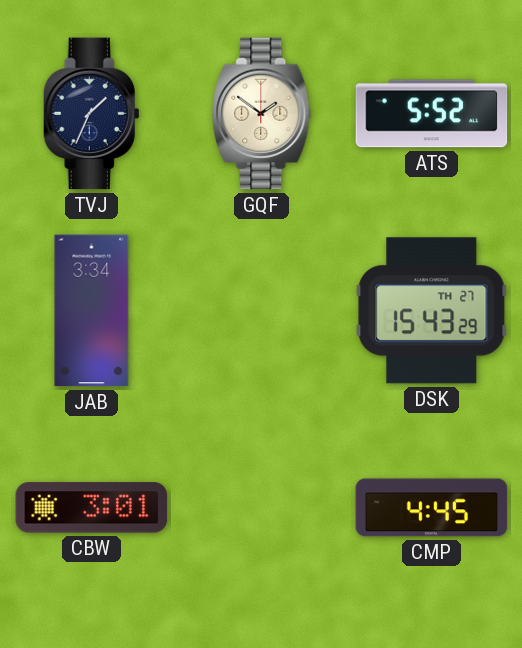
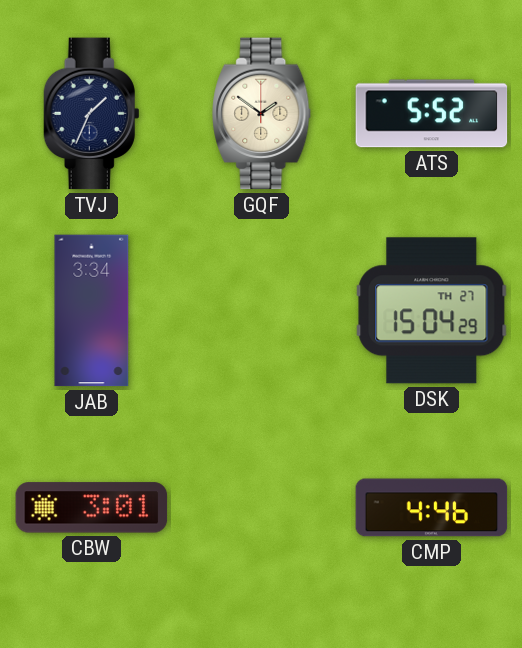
DSK: 15:43 -> 15:04
CMP: 4:45 -> 4:46
